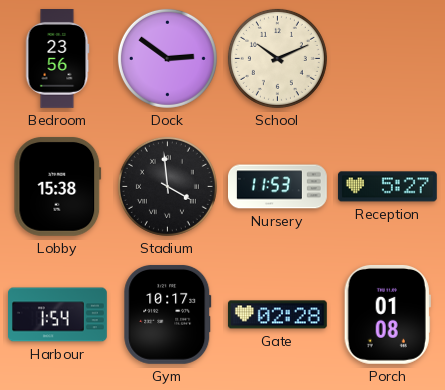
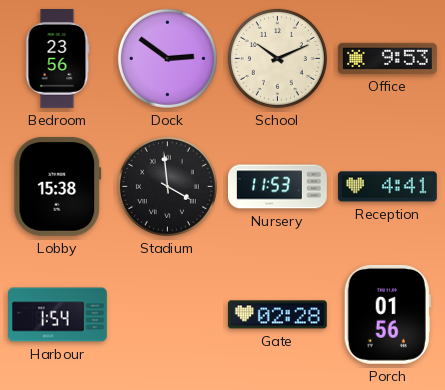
Office: none -> 9:53
Reception: 5:27 -> 4:41
Gym: 10:17 -> none
Porch: 01:08 -> 01:56
